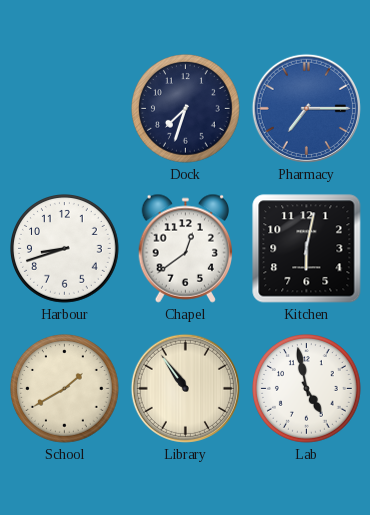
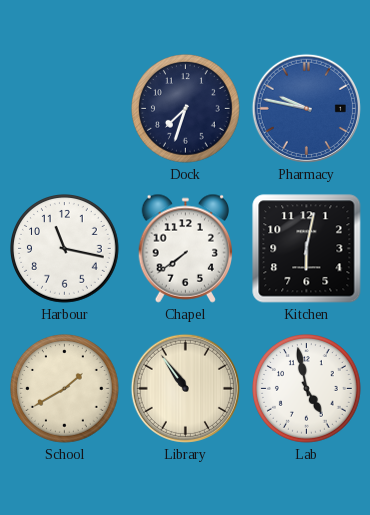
Pharmacy: 7:15 -> 9:47
Harbour: 8:42 -> 11:17
Chapel: 12:39 -> 7:39
